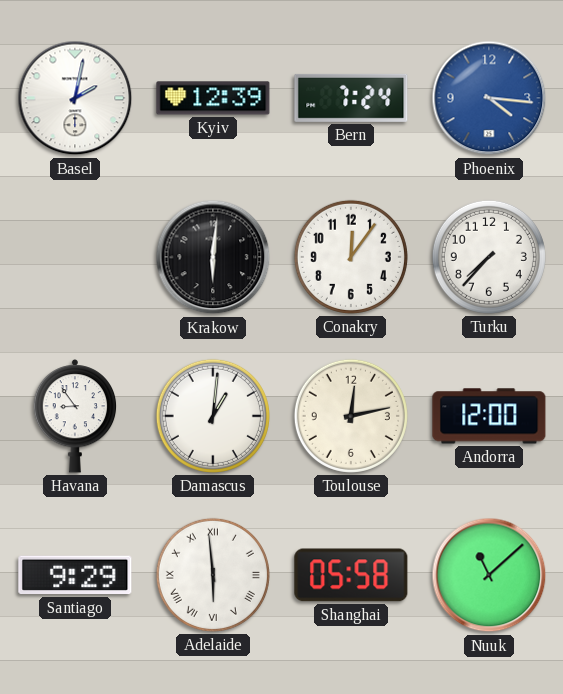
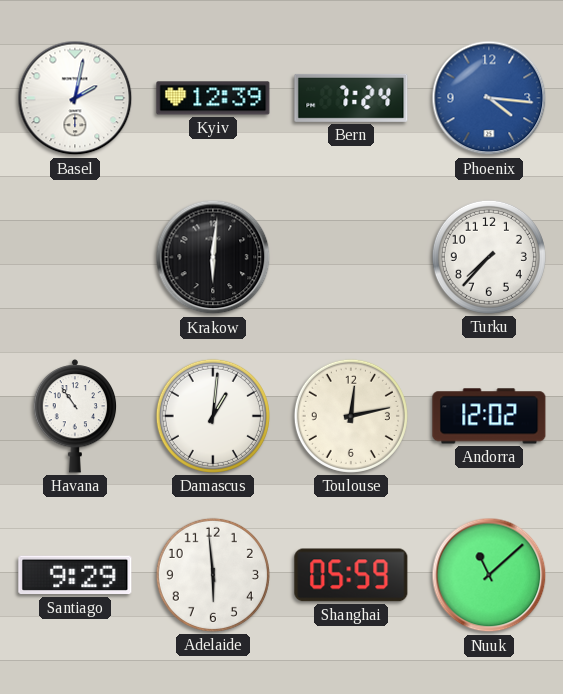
Conakry: 12:06 -> none
Havana: 8:54 -> 10:54
Andorra: 12:00 -> 12:02
Adelaide numerals: Roman -> Arabic
Shanghai: 05:58 -> 05:59
